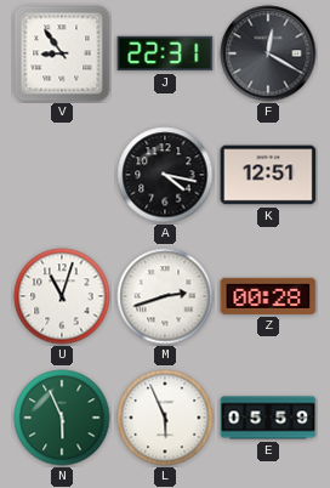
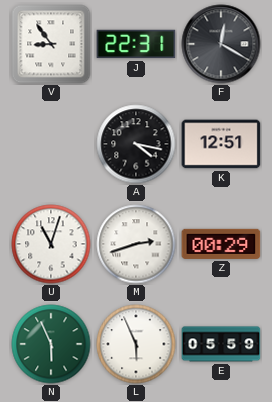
Z: 00:28 -> 00:29
